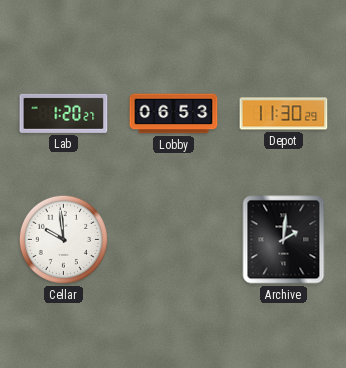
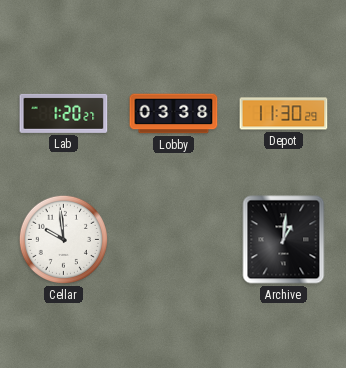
Lobby: 06:53 -> 03:38
Archive: 2:01 -> 1:01
